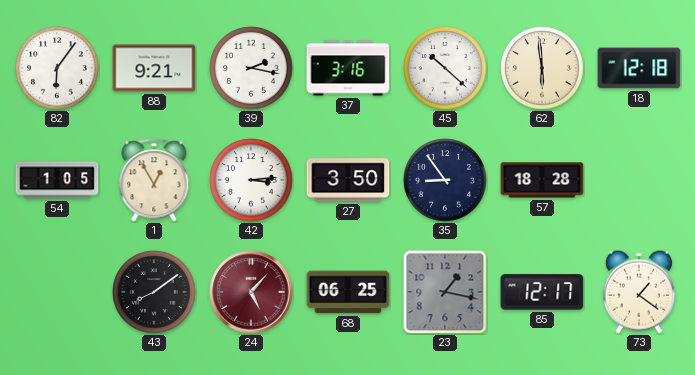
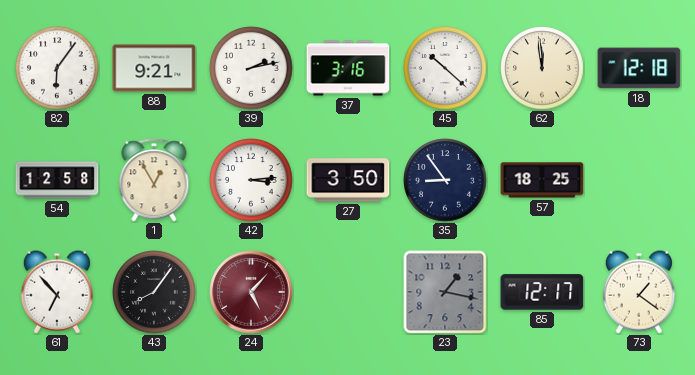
39: 2:17 -> 2:13
62: 5:59 -> 11:59
54: 1:05 -> 12:58
57: 18:28 -> 18:25
61: none -> 6:53
43: 8:09 -> 8:06
68: 06:25 -> none
